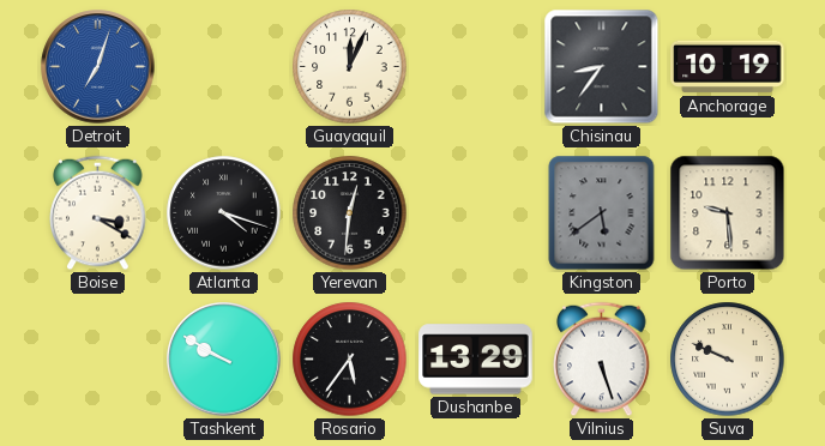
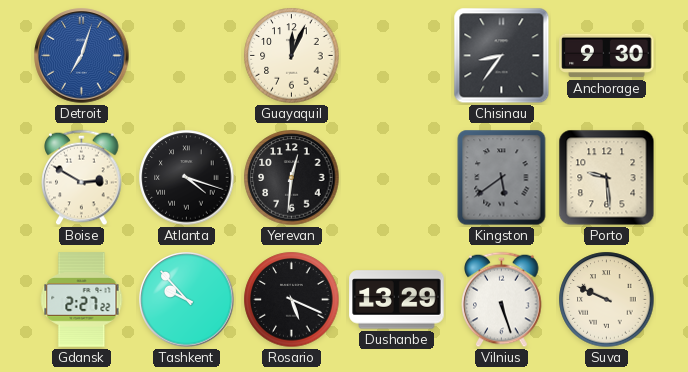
Anchorage: 10:19 -> 9:30
Boise: 3:20 -> 2:50
Gdansk: none -> 2:27
Tashkent: 9:50 -> 9:53
Rosario: 5:36 -> 5:19
